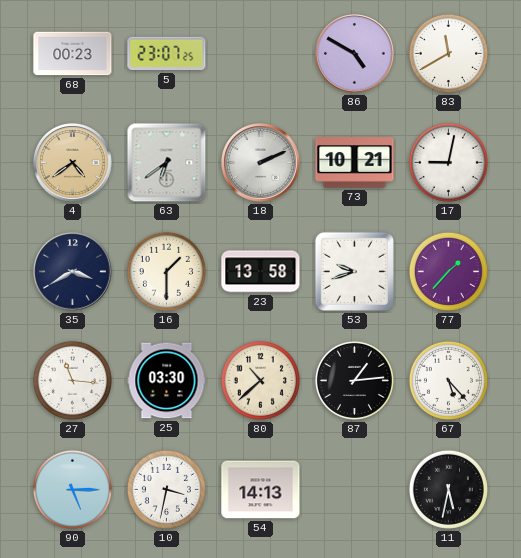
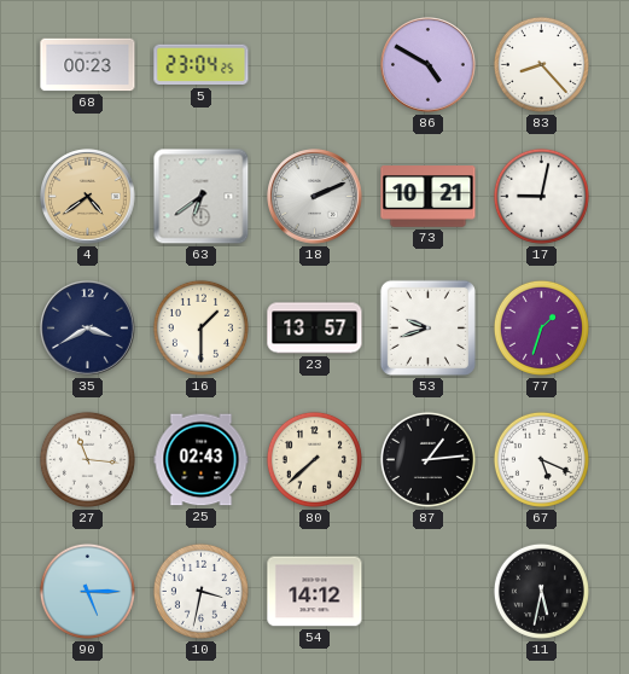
5: 23:07 -> 23:04
83: 11:40 -> 8:23
23: 13:58 -> 13:57
77: 1:37 -> 1:33
25: 03:30 -> 02:43
80: 10:38 -> 7:38
67: 5:23 -> 5:19
54: 14:13 -> 14:12
